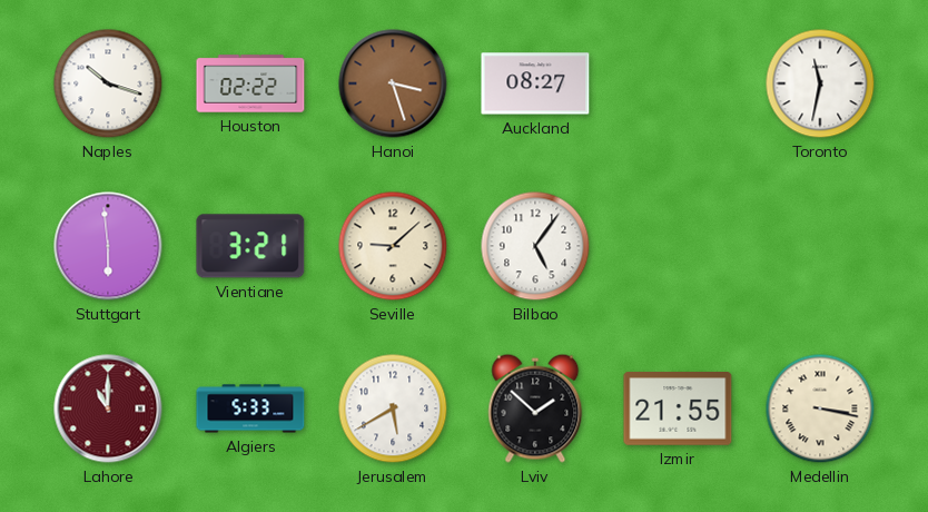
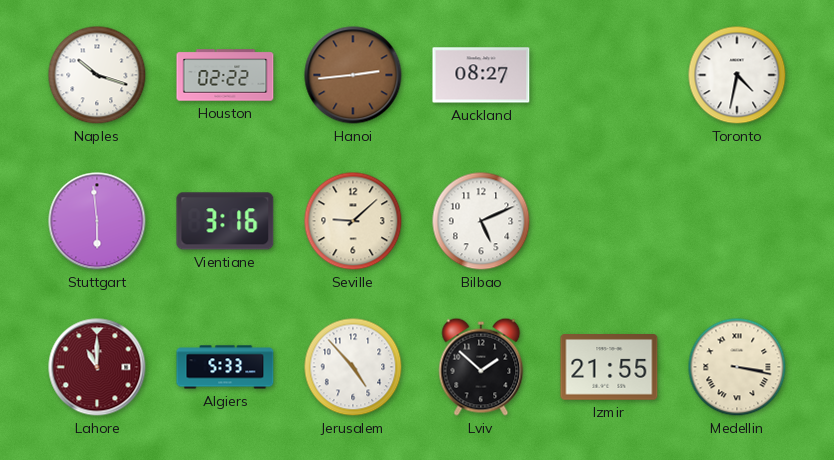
Hanoi: 3:27 -> 2:44
Toronto: 11:32 -> 4:32
Vientiane: 3:21 -> 3:16
Bilbao: 5:06 -> 5:11
Jerusalem: 5:40 -> 4:53
